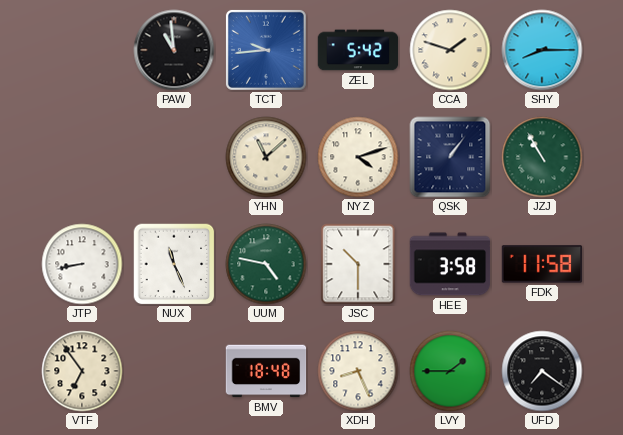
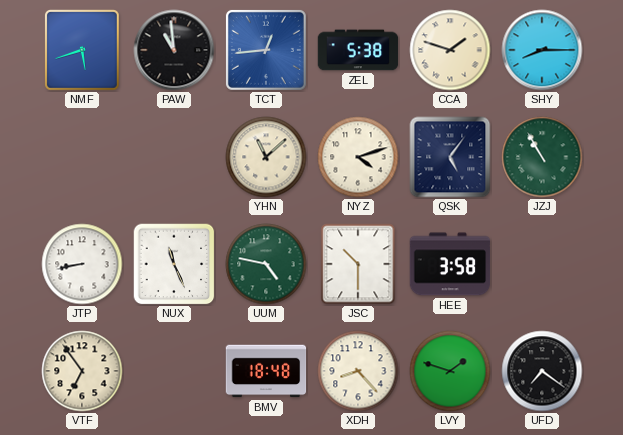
NMF: none -> 5:42
TCT: 9:44 -> 12:44
ZEL: 5:42 -> 5:38
QSK: 1:06 -> 5:06
FDK: 11:58 -> none
XDH: 8:26 -> 8:23
LVY: 1:45 -> 1:48
